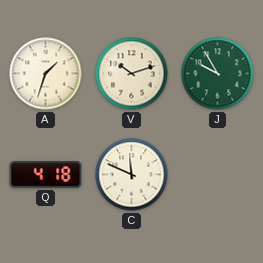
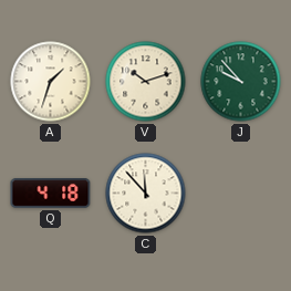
J: 9:55 -> 9:53
C: 11:49 -> 11:53
